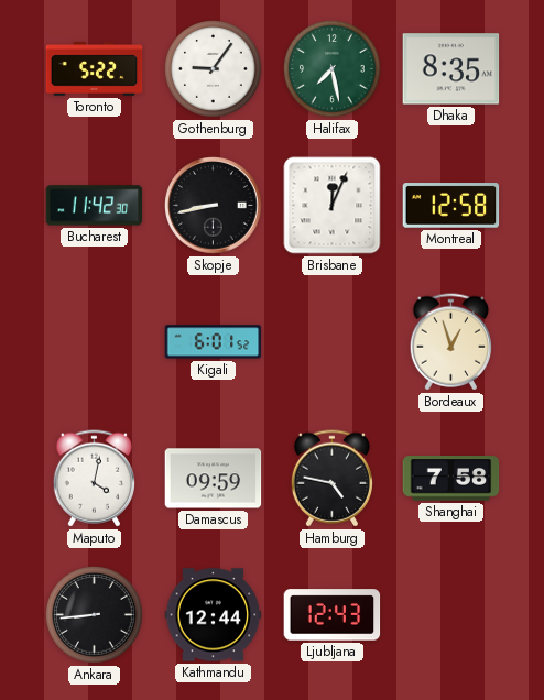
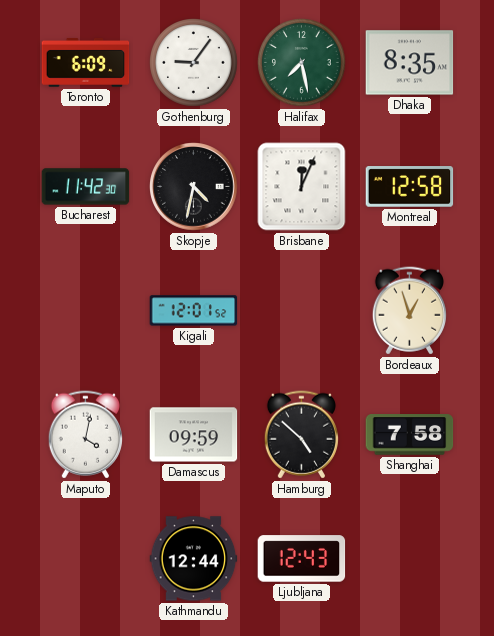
Toronto: 5:22 -> 6:09
Skopje: 8:43 -> 4:32
Kigali: 6:01 -> 12:01
Hamburg: 4:47 -> 4:52
Ankara: 8:44 -> none
